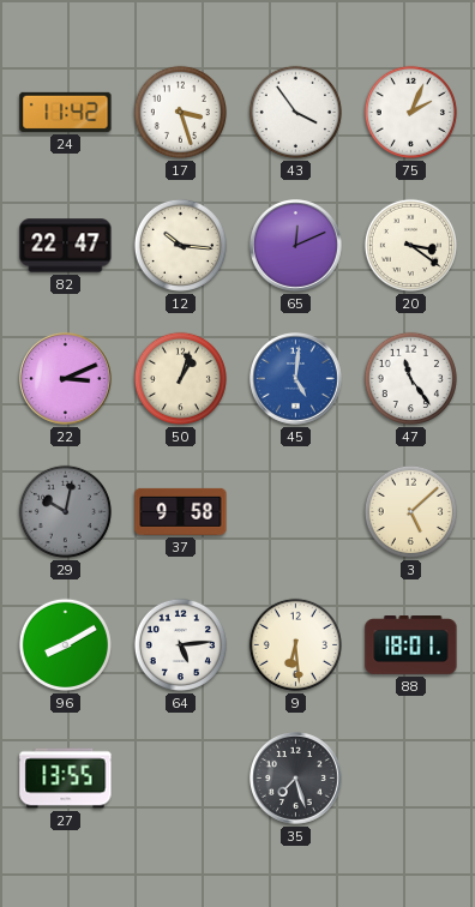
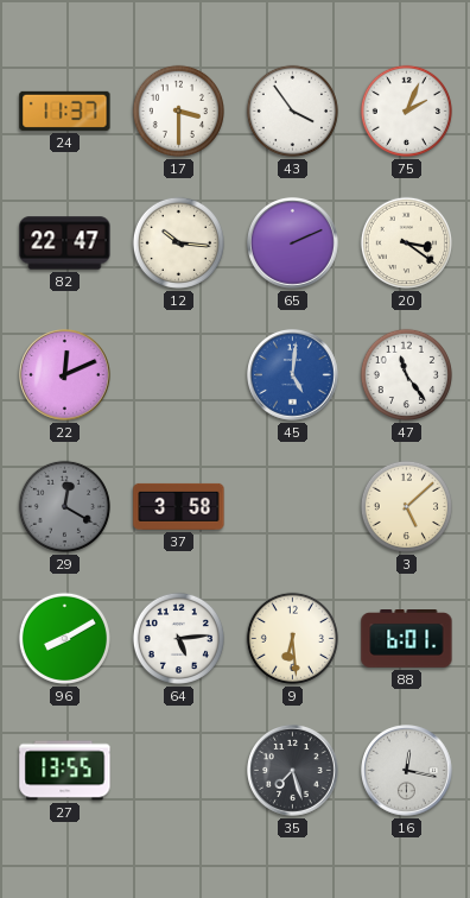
24: 11:42 -> 11:37
17: 3:27 -> 3:30
65: 12:11 -> 2:11
22: 3:11 -> 12:11
50: 1:03 -> none
29: 10:02 -> 12:20
37: 9:58 -> 3:58
88: 18:01 -> 6:01
16: none -> 12:17
